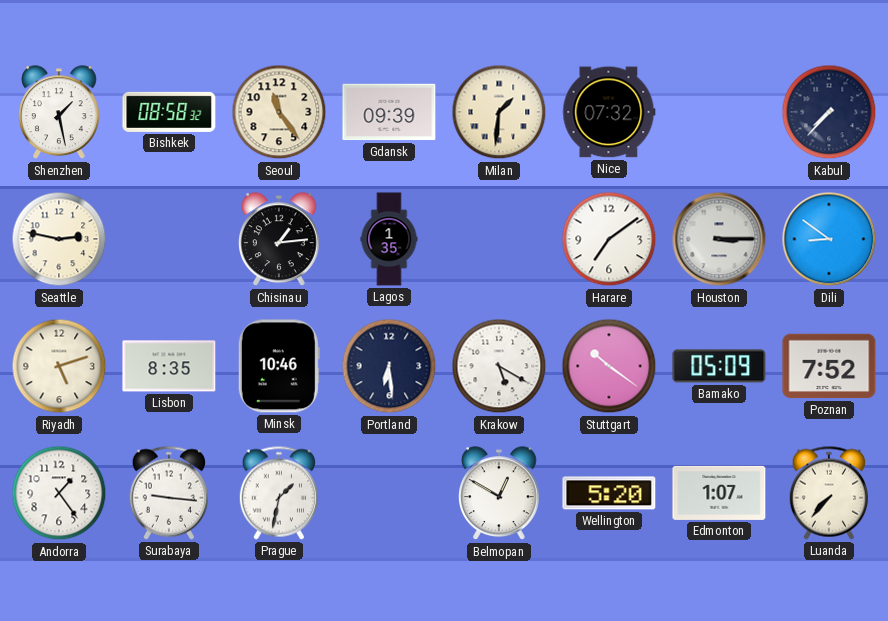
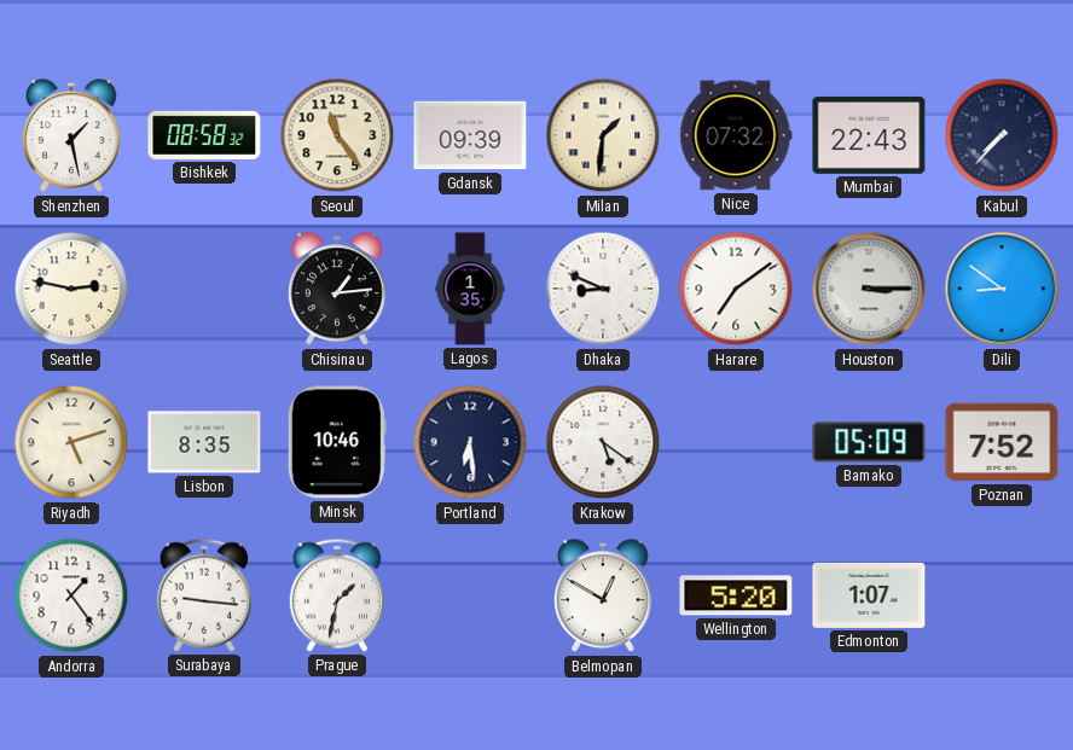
Mumbai: none -> 22:43
Dhaka: none -> 8:49
Krakow: 5:20 -> 5:21
Stuttgart: 10:21 -> none
Luanda: 7:37 -> none
